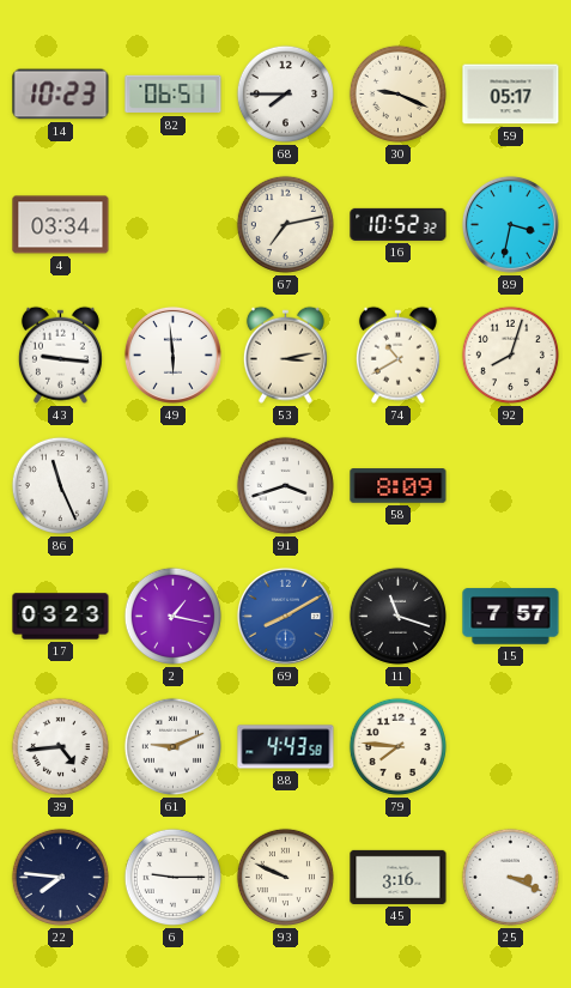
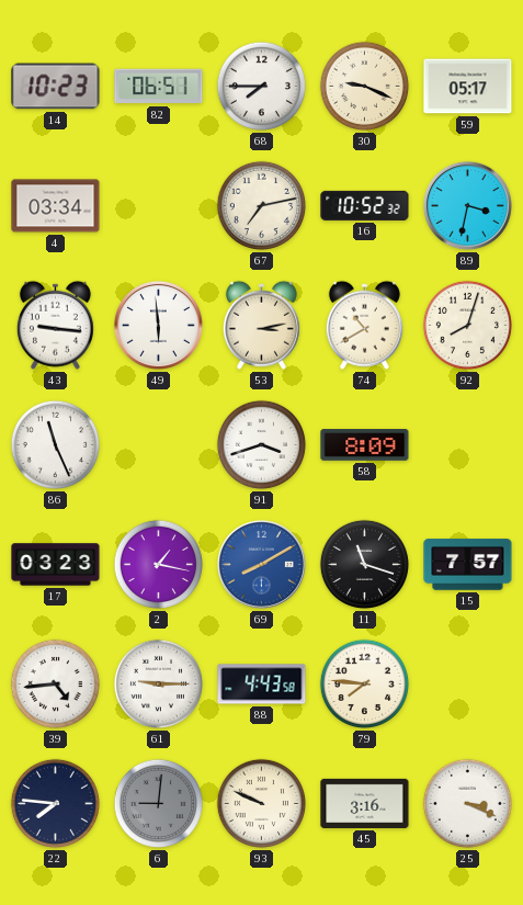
61: 9:11 -> 9:15
6: 9:15 -> 9:01
6 dial: white -> grey
